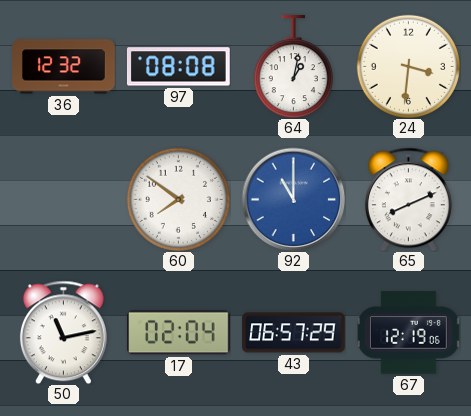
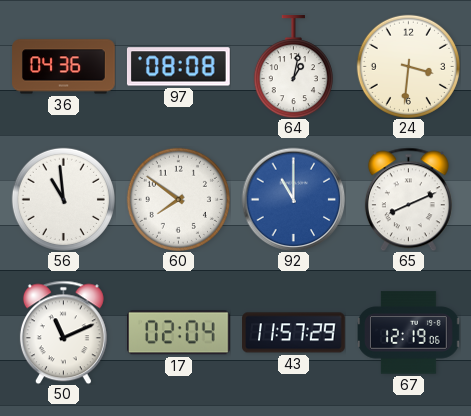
36: 12:32 -> 04:36
56: none -> 10:59
50: 11:13 -> 11:11
43: 06:57 -> 11:57
